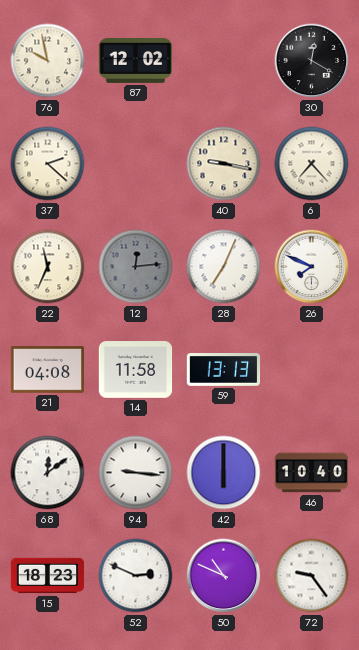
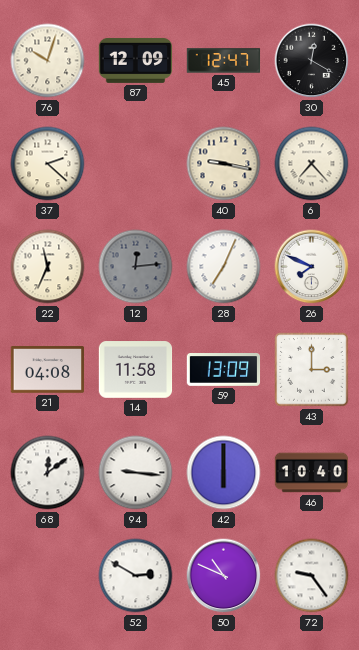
76: 9:58 -> 10:03
87: 12:02 -> 12:09
45: none -> 12:47
59: 13:13 -> 13:09
43: none -> 3:00
15: 18:23 -> none
52: 2:49 -> 2:50
